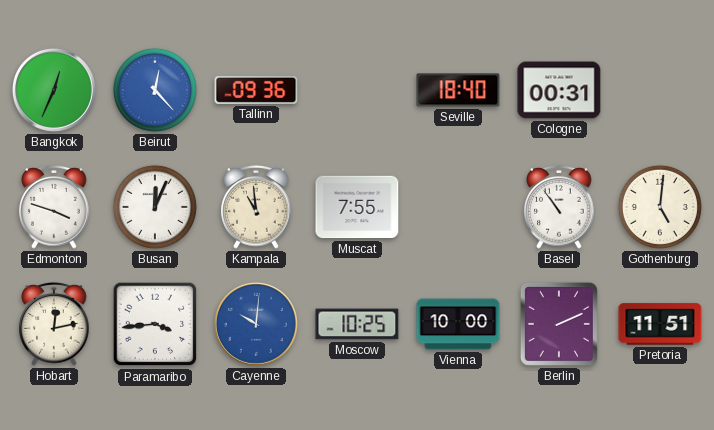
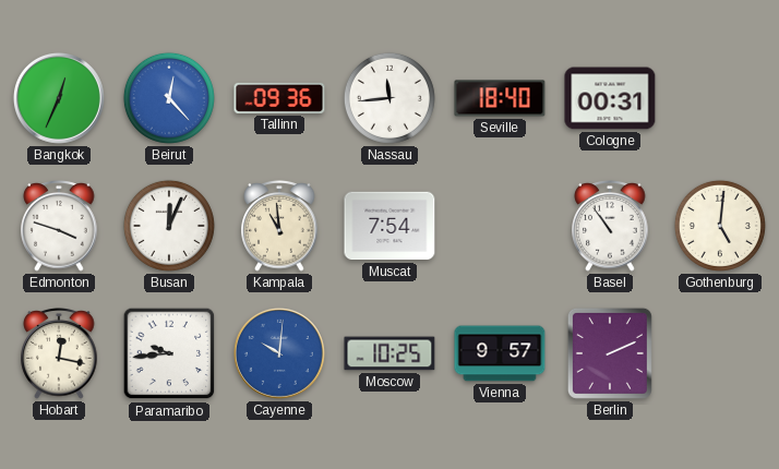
Nassau: none -> 11:44
Muscat: 7:55 -> 7:54
Hobart: 12:13 -> 12:17
Paramaribo: 3:44 -> 9:44
Vienna: 10:00 -> 9:57
Pretoria: 11:51 -> none
